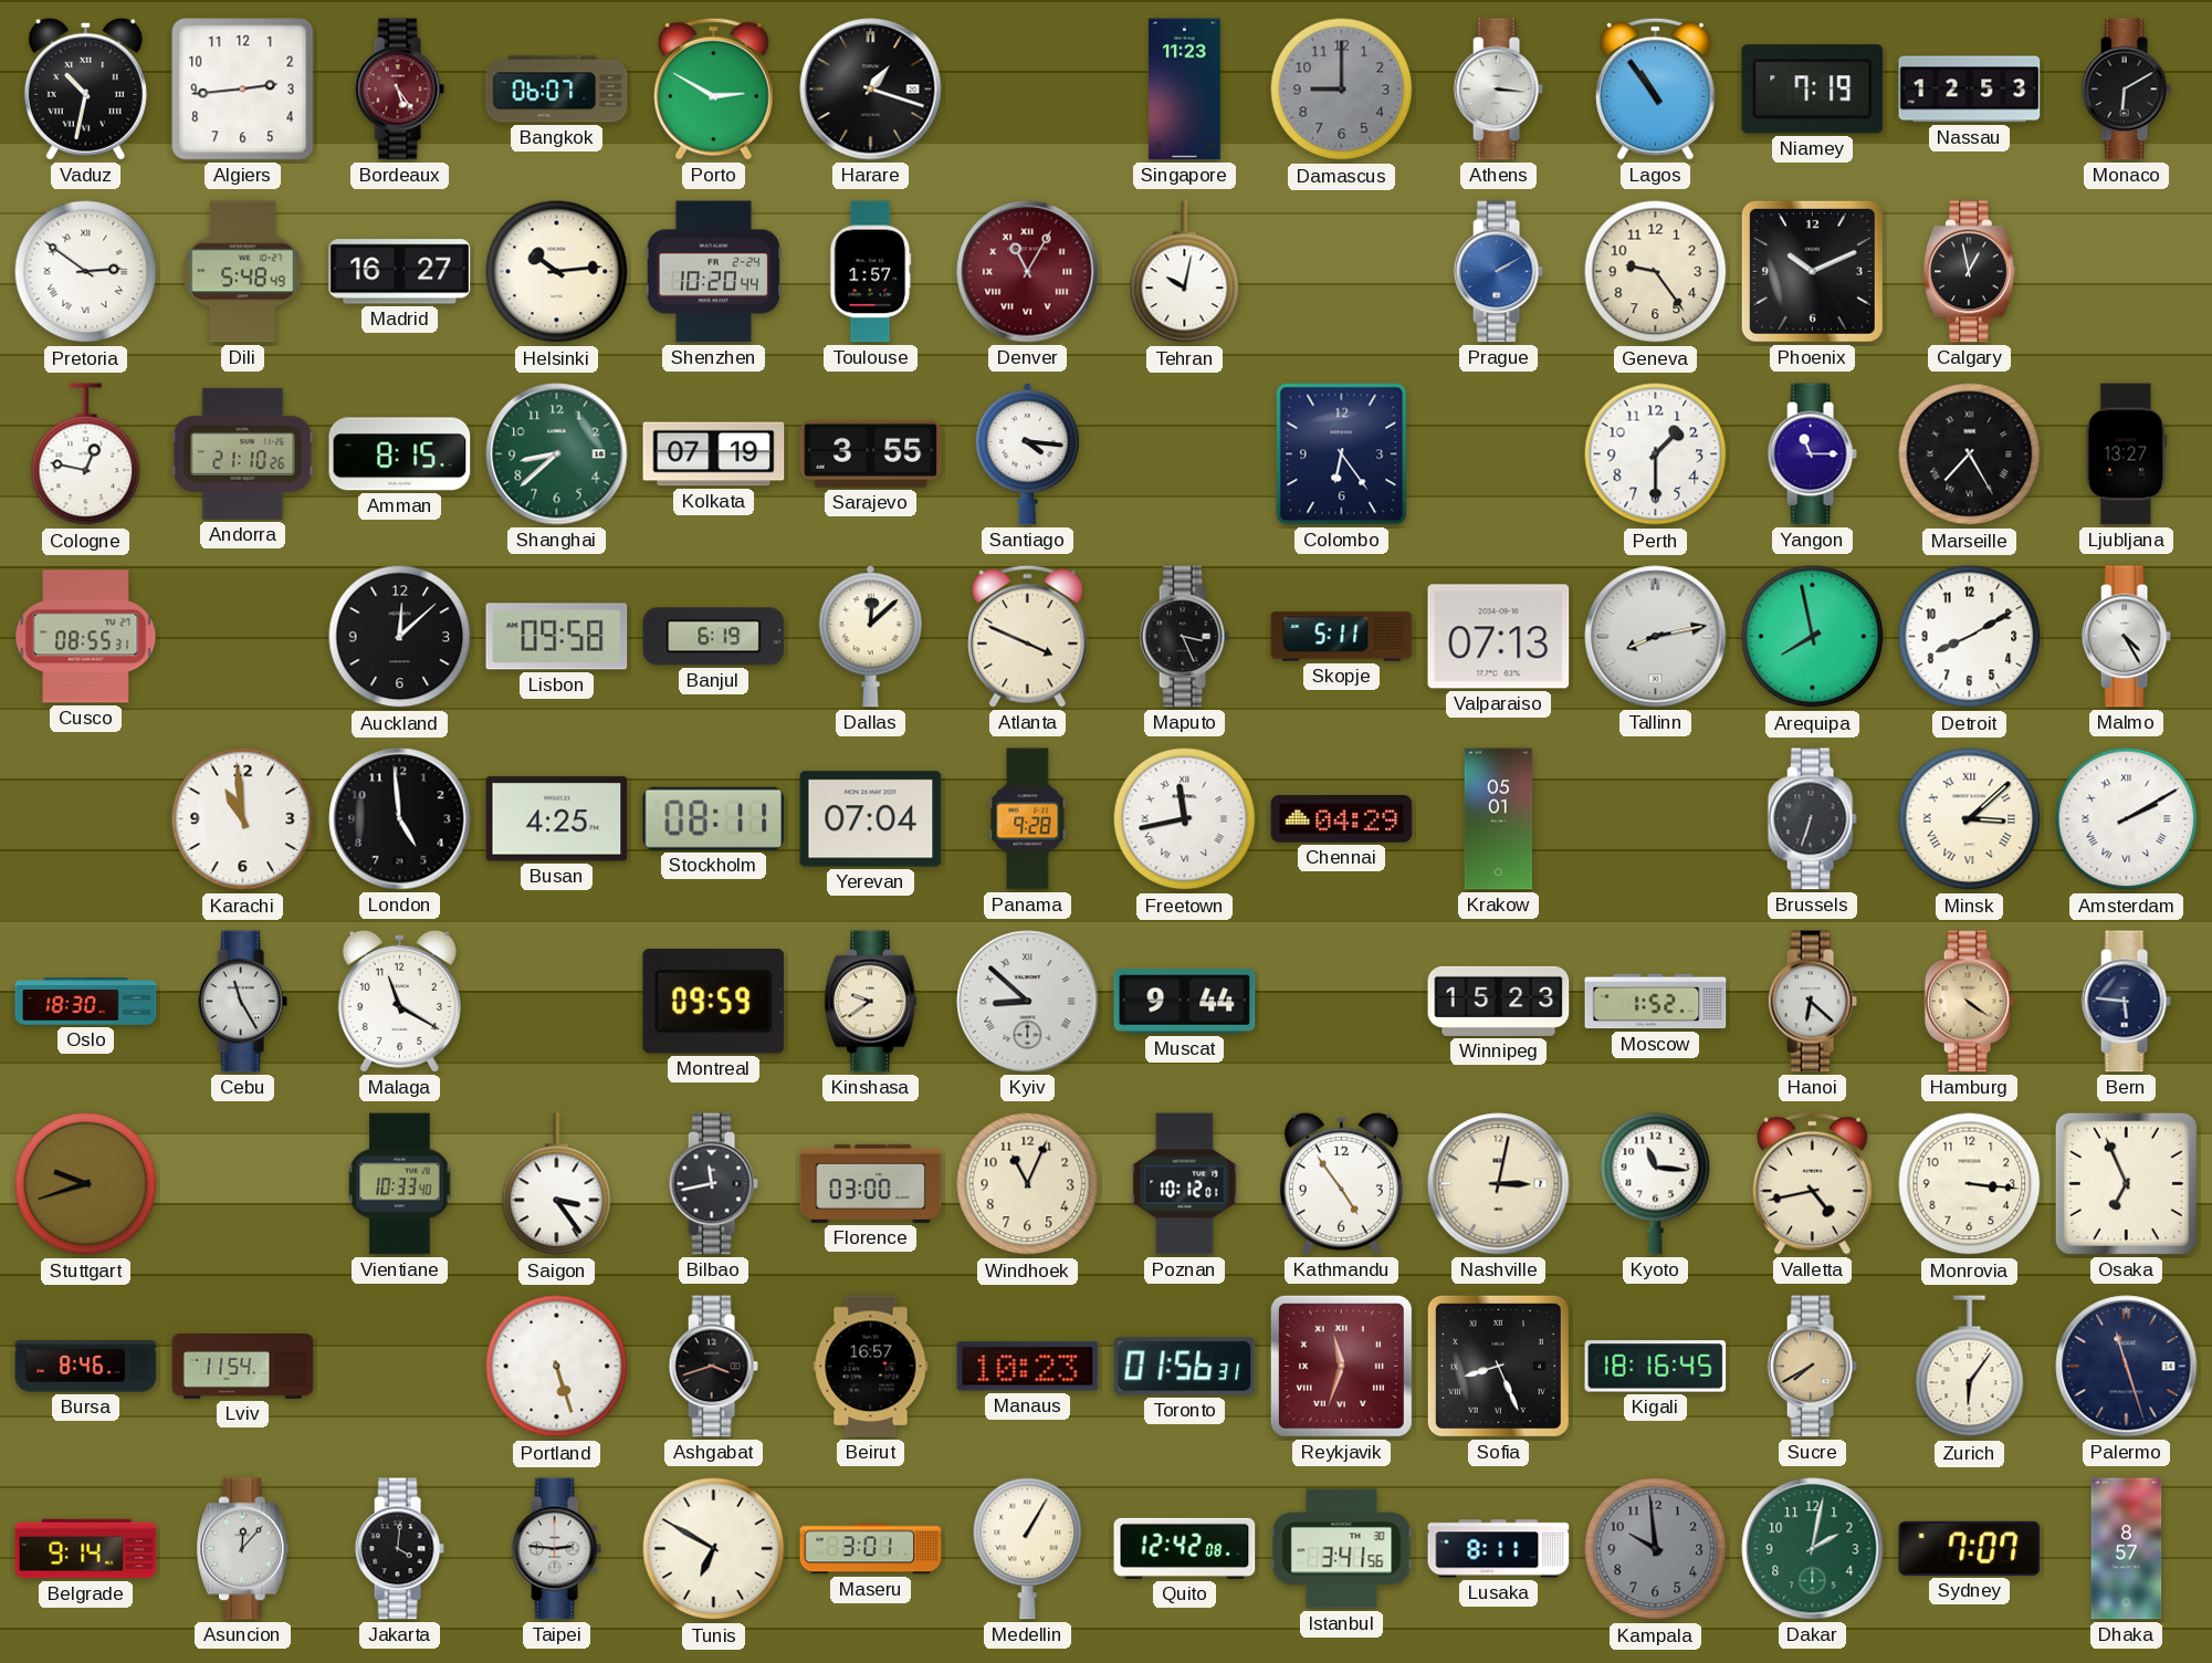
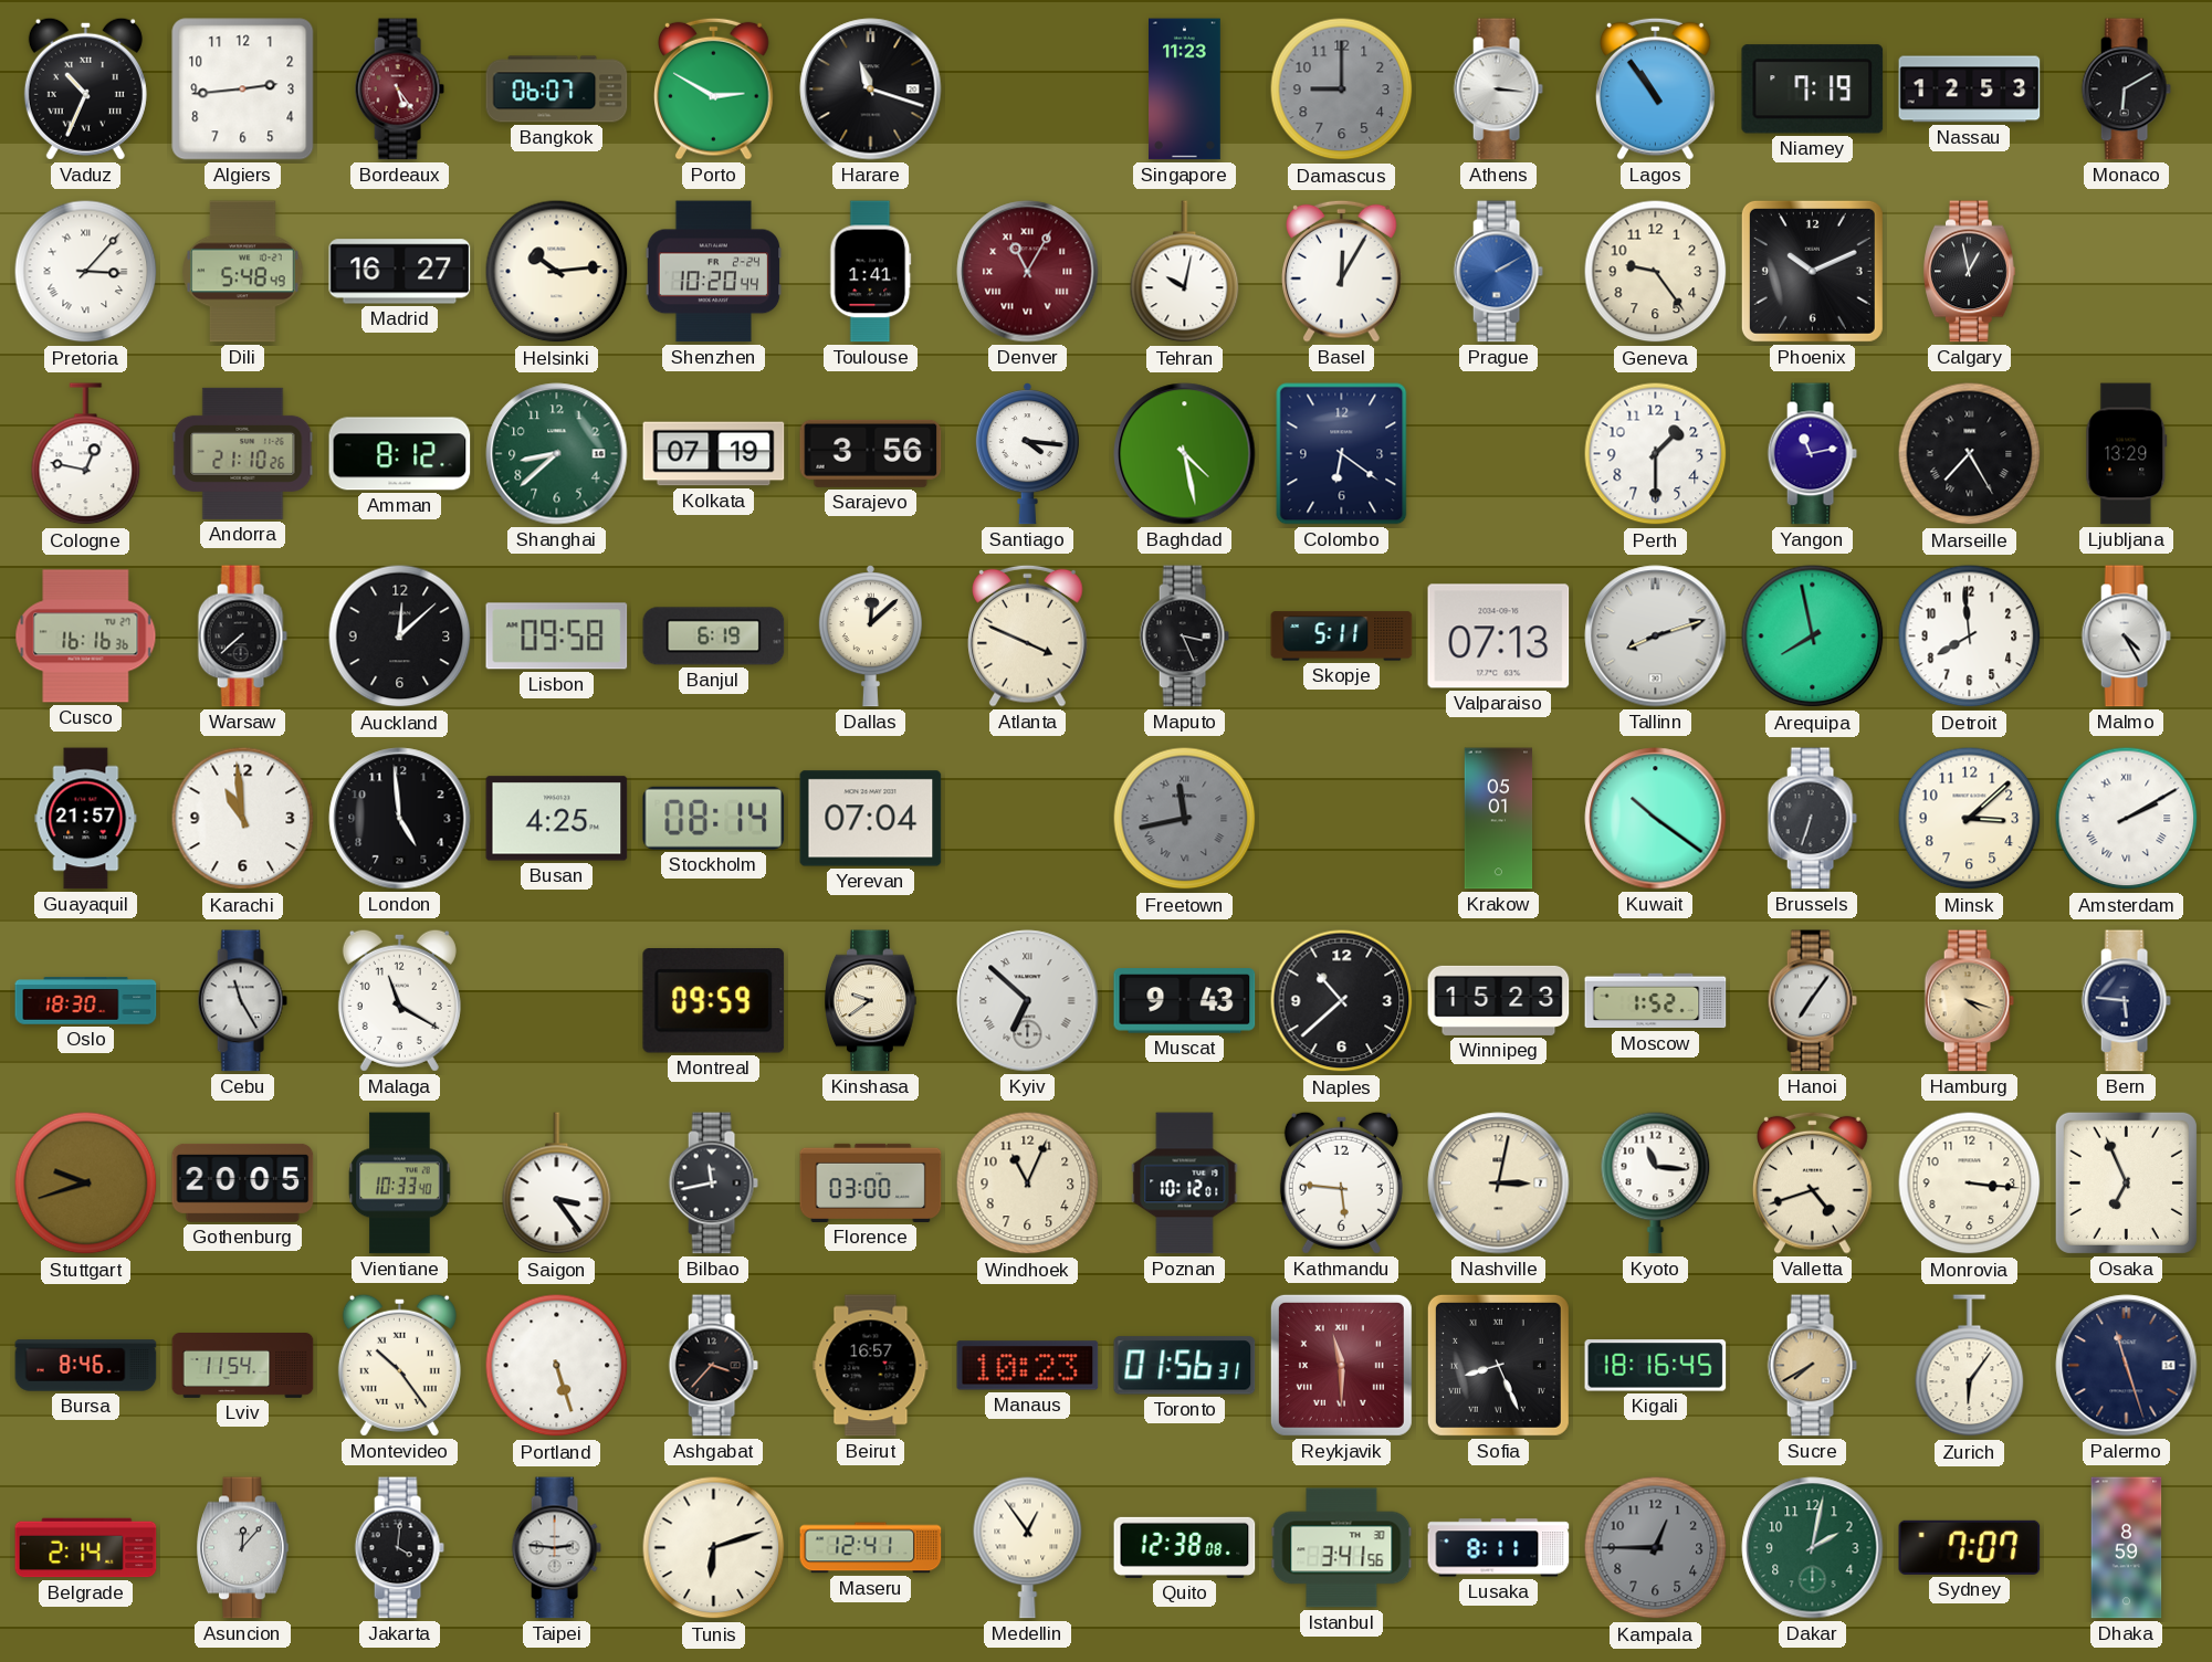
Vaduz: 10:32 -> 10:34
Harare: 1:18 -> 11:18
Pretoria: 2:51 -> 3:07
Toulouse: 1:57 -> 1:41
Basel: none -> 12:05
Amman: 8:15 -> 8:12
Sarajevo: 3:55 -> 3:56
Baghdad: none -> 4:28
Colombo: 6:24 -> 6:21
Yangon: 11:15 -> 11:13
Ljubljana: 13:27 -> 13:29
Cusco: 08:55 -> 16:16
Warsaw: none -> 7:38
Tallinn: 8:13 -> 8:12
Detroit: 8:10 -> 7:59
Guayaquil: none -> 21:57
Stockholm: 08:11 -> 08:14
Panama: 9:28 -> none
Freetown dial: white -> grey
Chennai: 04:29 -> none
Kuwait: none -> 10:21
Minsk numerals: Roman -> Arabic
Kyiv: 8:52 -> 6:52
Muscat: 9:44 -> 9:43
Naples: none -> 10:38
Hanoi: 6:22 -> 7:06
Hamburg: 4:21 -> 4:18
Gothenburg: none -> 20:05
Kathmandu: 4:54 -> 5:46
Valletta: 4:43 -> 4:42
Montevideo: none -> 10:24
Ashgabat: 3:42 -> 3:37
Reykjavik: 11:33 -> 11:30
Belgrade: 9:14 -> 2:14
Tunis: 6:50 -> 6:12
Maseru: 3:01 -> 12:41
Medellin: 1:05 -> 12:54
Quito: 12:42 -> 12:38
Kampala: 9:59 -> 12:45
Dhaka: 8:57 -> 8:59
